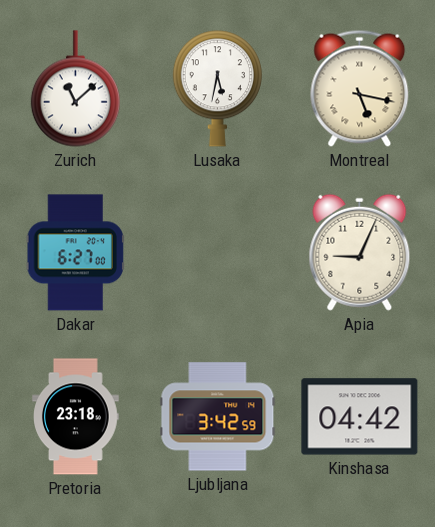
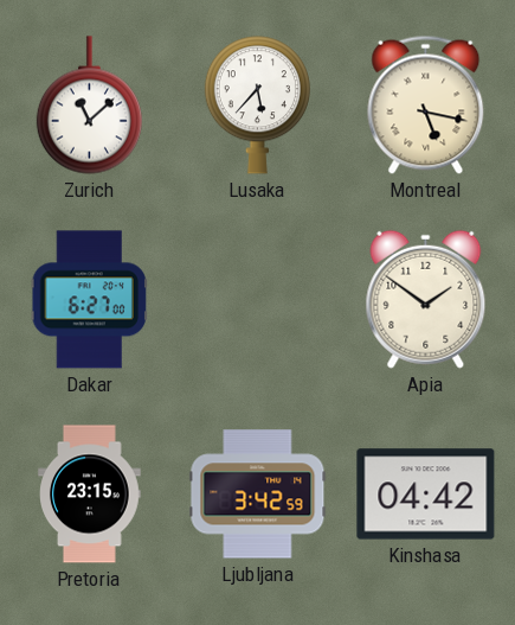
Lusaka: 5:32 -> 5:37
Apia: 9:04 -> 1:51
Pretoria: 23:18 -> 23:15
